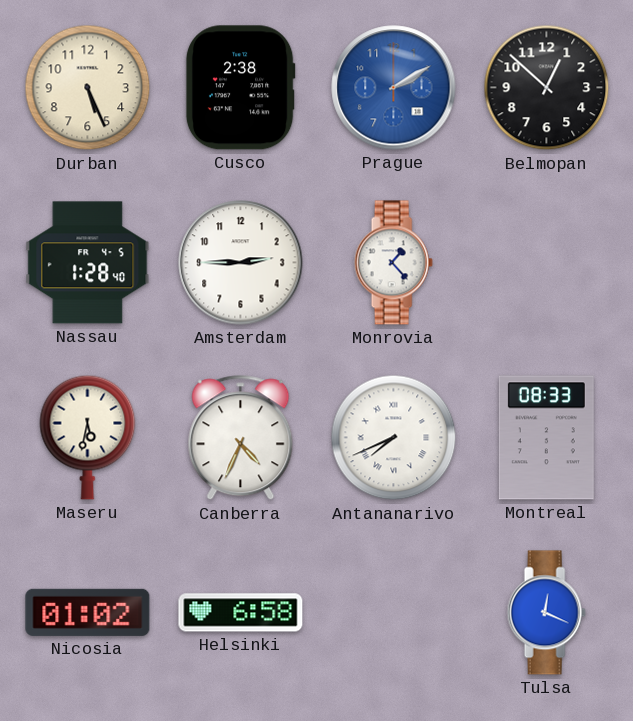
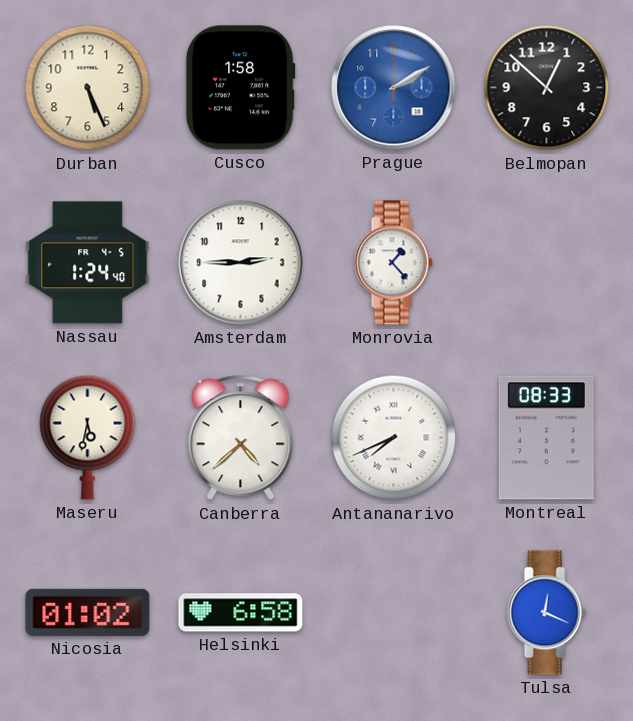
Cusco: 2:38 -> 1:58
Nassau: 1:28 -> 1:24
Canberra: 4:34 -> 4:38
